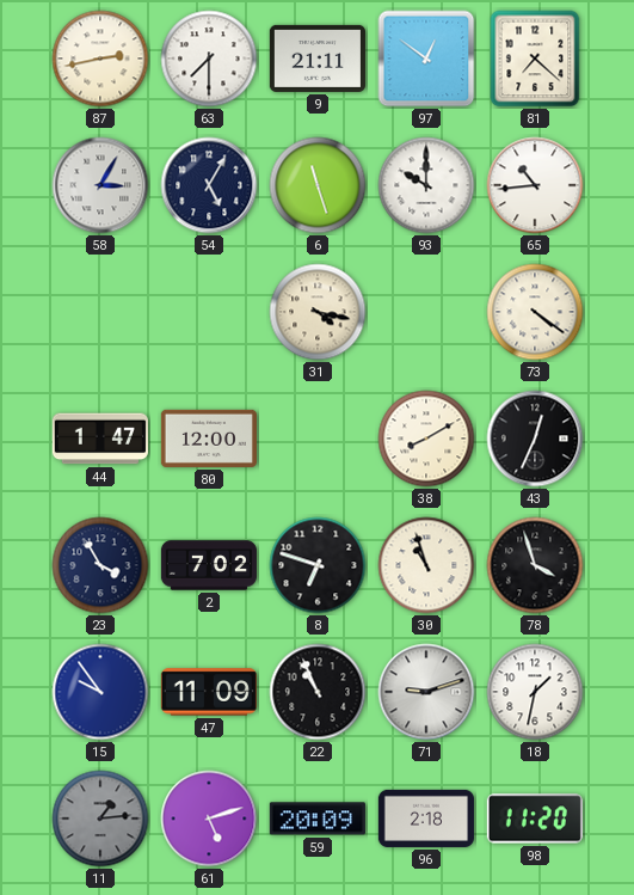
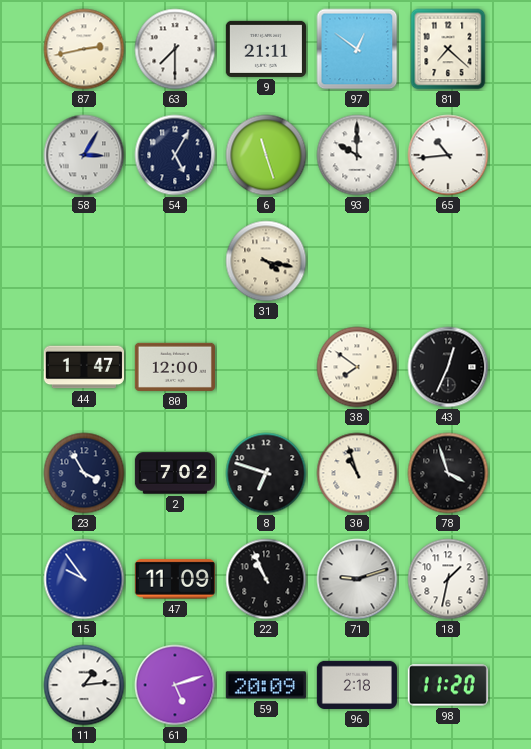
73: 4:21 -> none
38: 8:10 -> 7:51
11 dial: grey -> white
